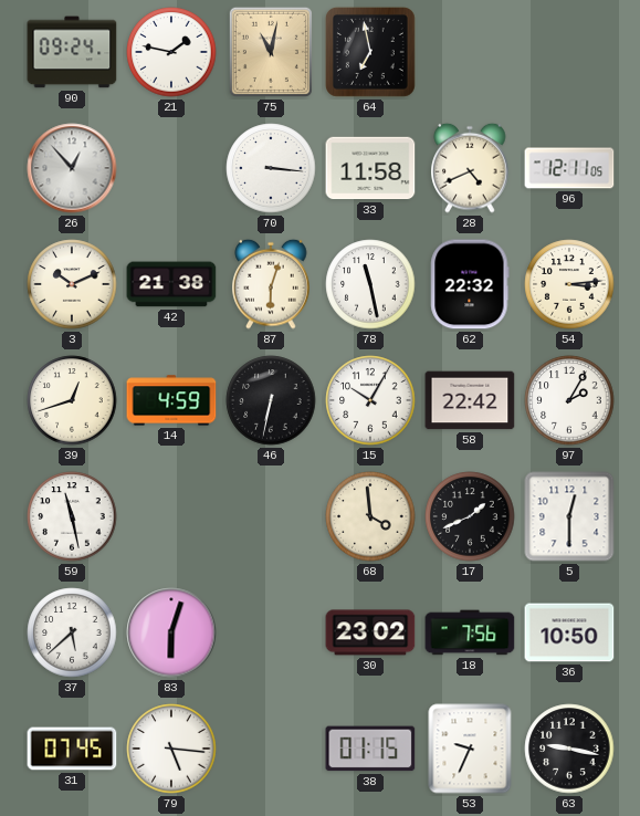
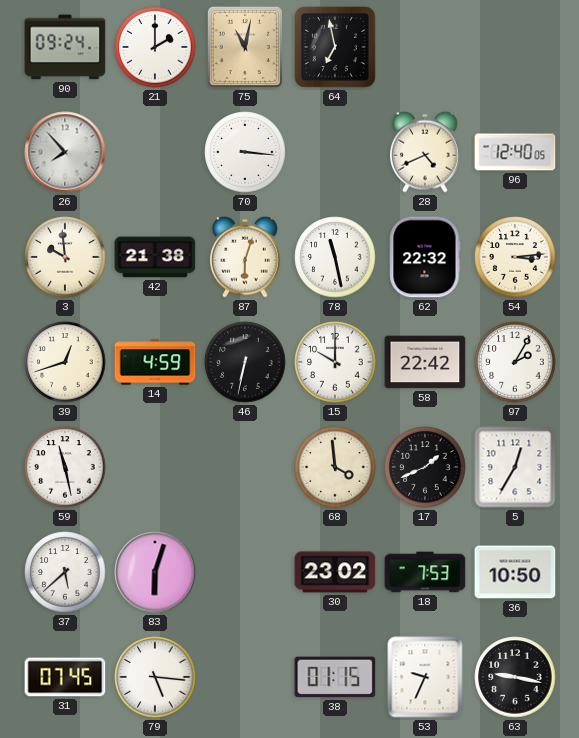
21: 1:47 -> 2:00
26: 12:53 -> 7:53
33: 11:58 -> none
96: 12:11 -> 12:40
3: 10:11 -> 9:59
15: 10:05 -> 10:00
5: 12:30 -> 12:35
18: 7:56 -> 7:53
